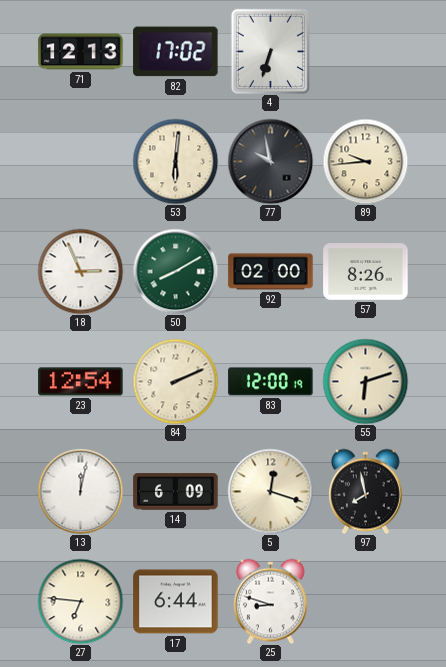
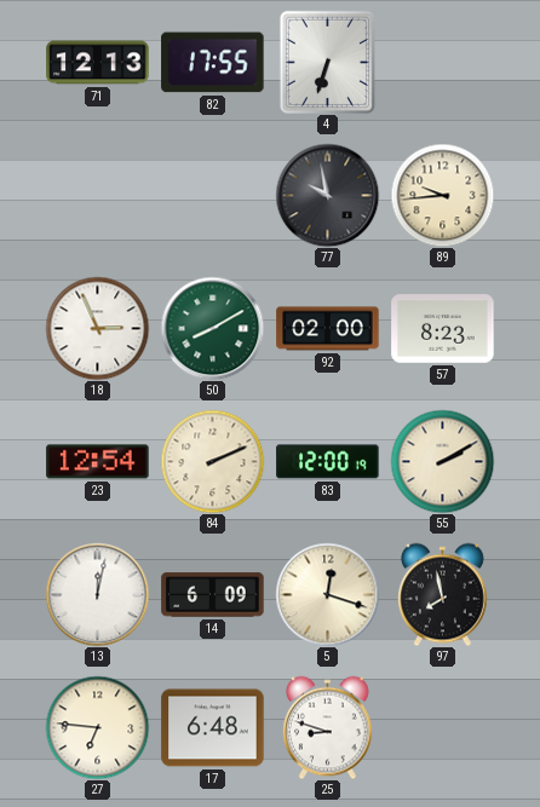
82: 17:02 -> 17:55
53: 6:01 -> none
57: 8:26 -> 8:23
55: 6:12 -> 2:10
17: 6:44 -> 6:48
